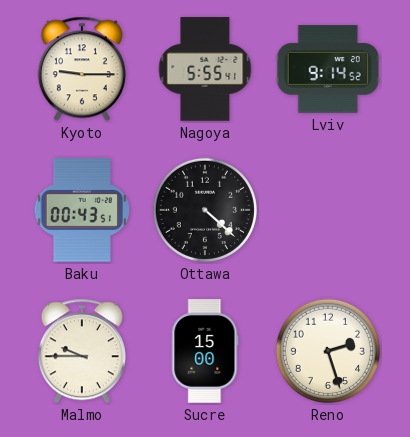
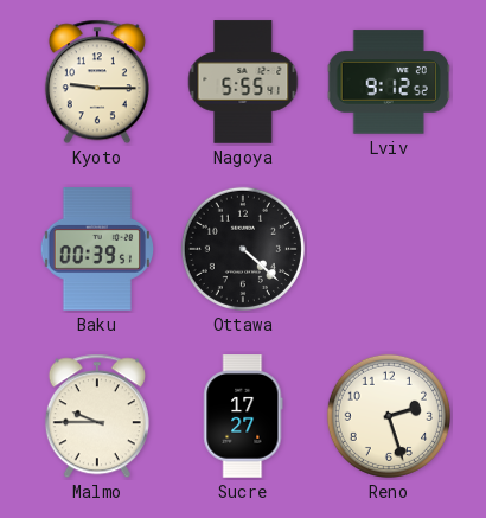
Lviv: 9:14 -> 9:12
Baku: 00:43 -> 00:39
Sucre: 15:00 -> 17:27
